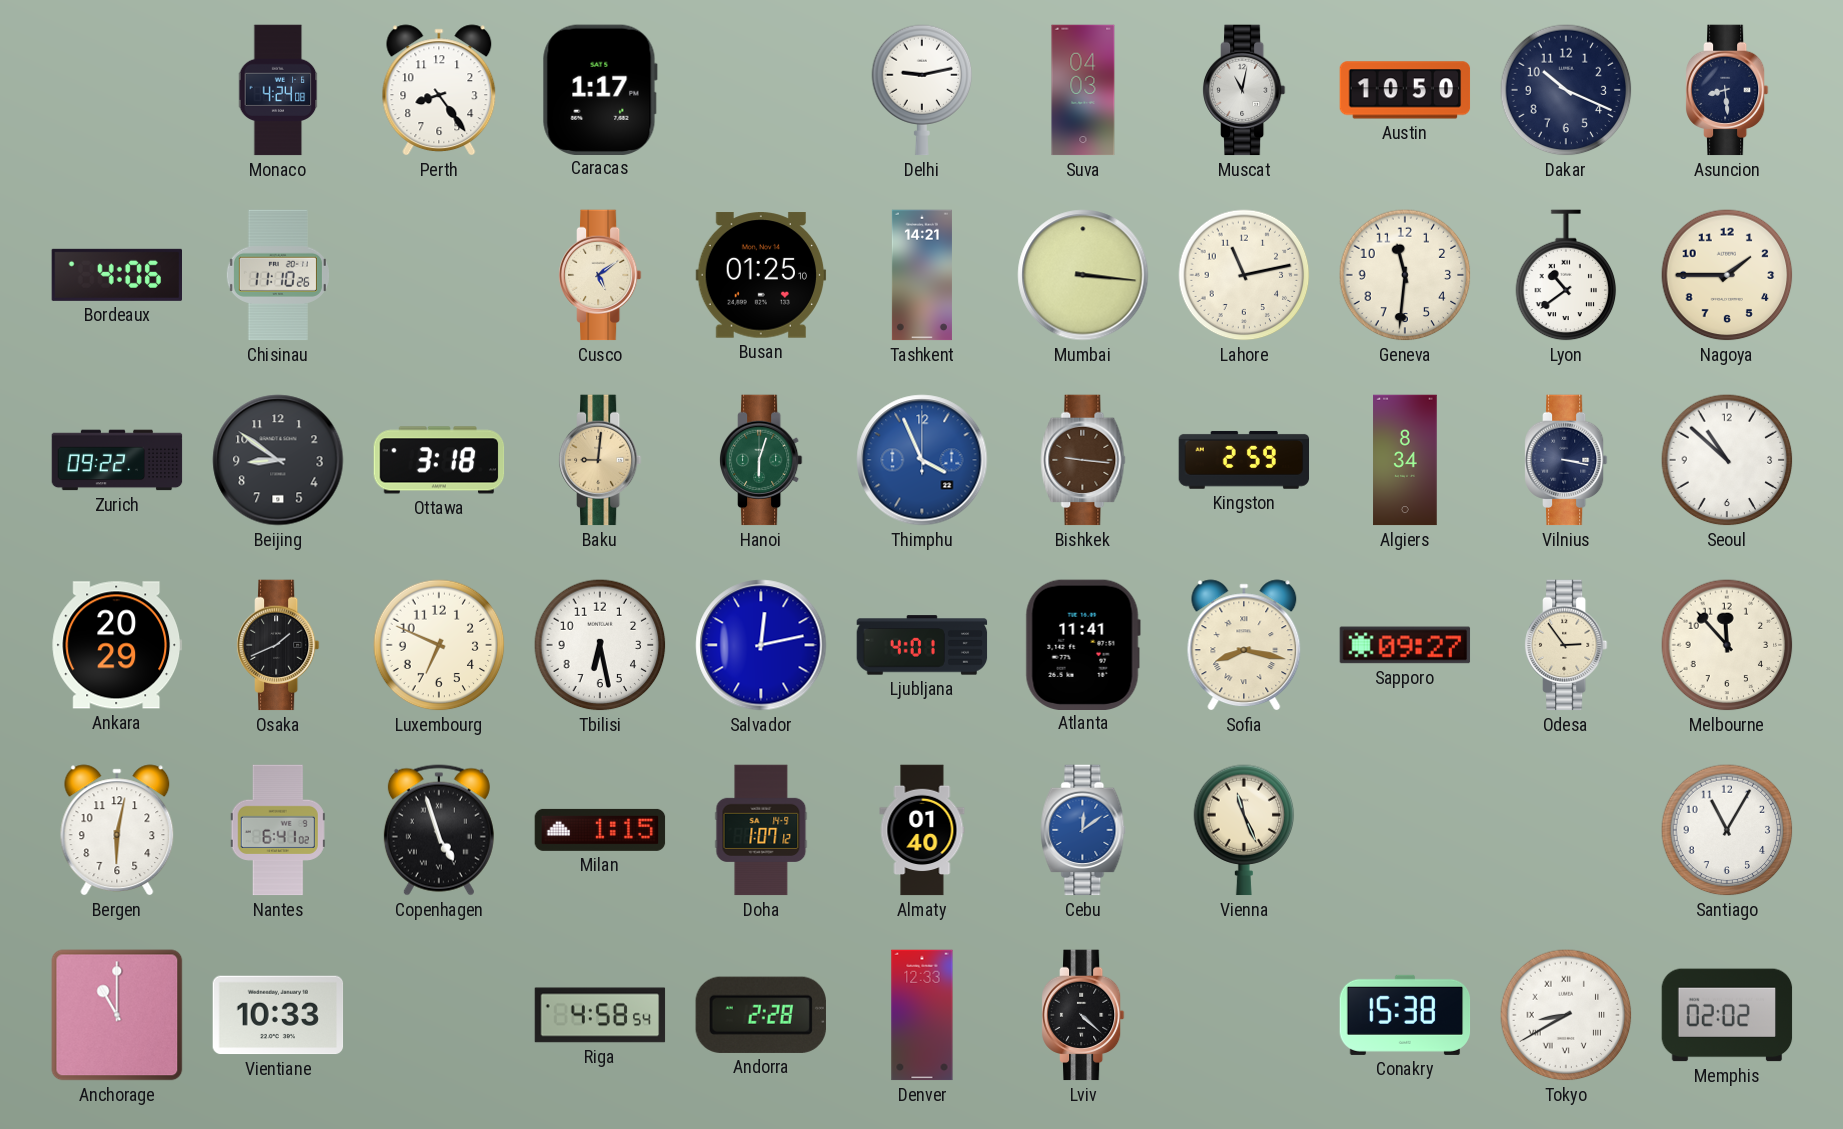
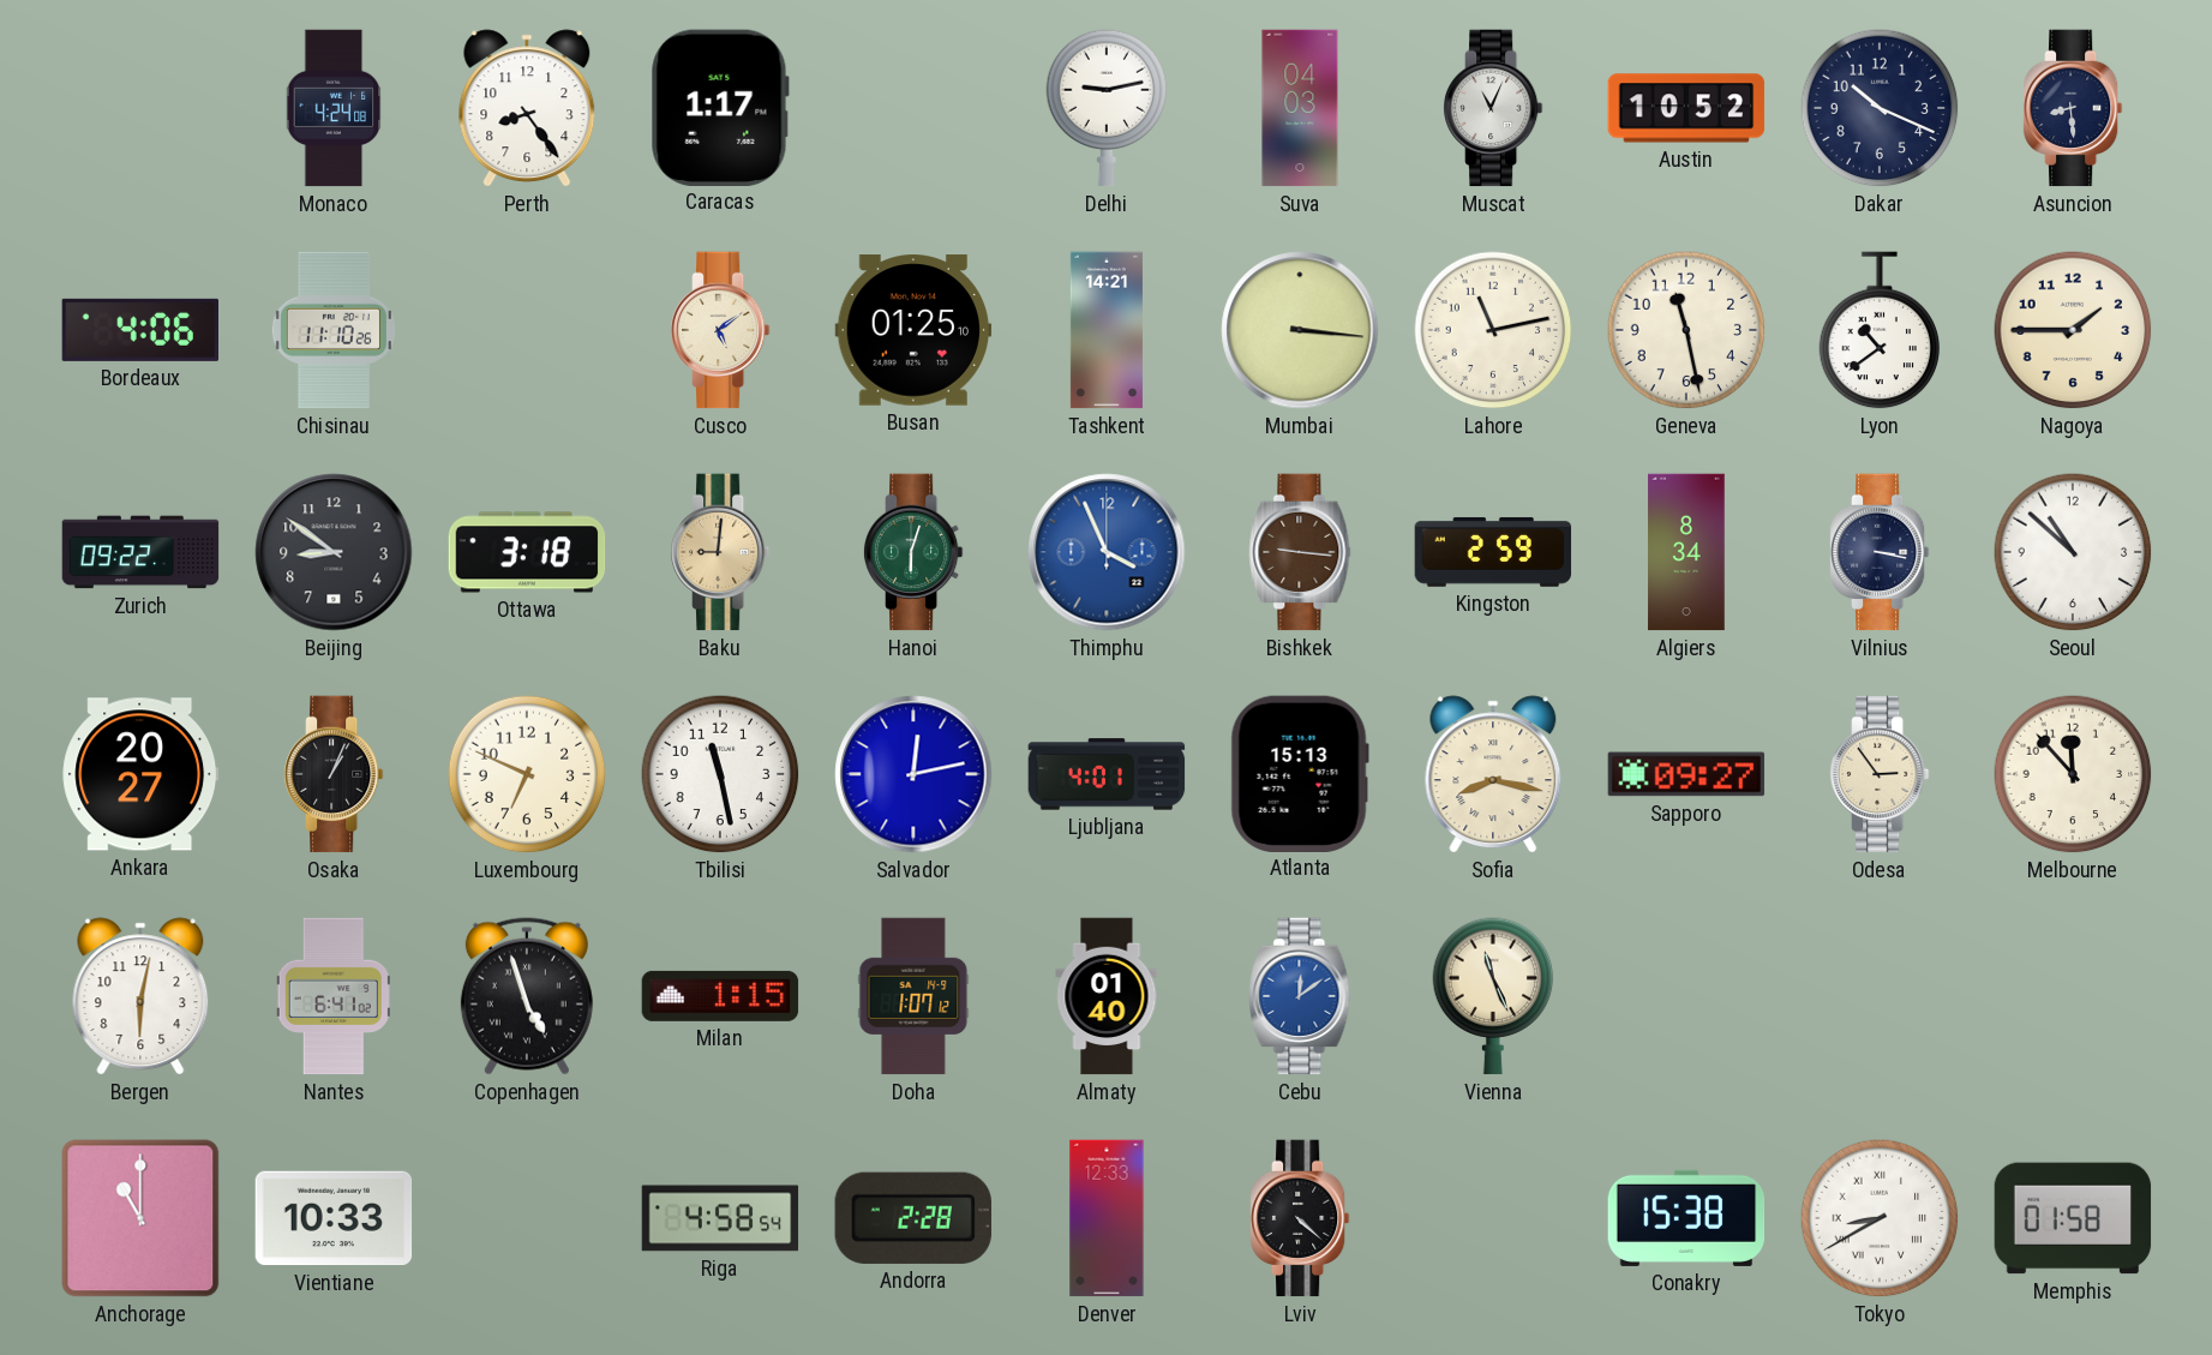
Muscat: 11:02 -> 11:04
Austin: 10:50 -> 10:52
Geneva: 11:31 -> 11:28
Ankara: 20:29 -> 20:27
Osaka: 1:41 -> 1:04
Tbilisi: 6:28 -> 11:28
Atlanta: 11:41 -> 15:13
Santiago: 11:05 -> none
Memphis: 02:02 -> 01:58
